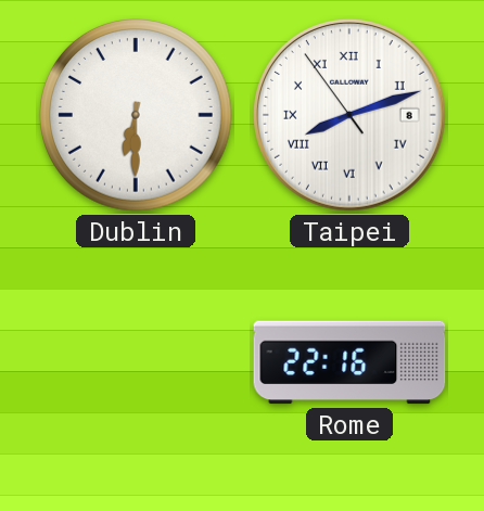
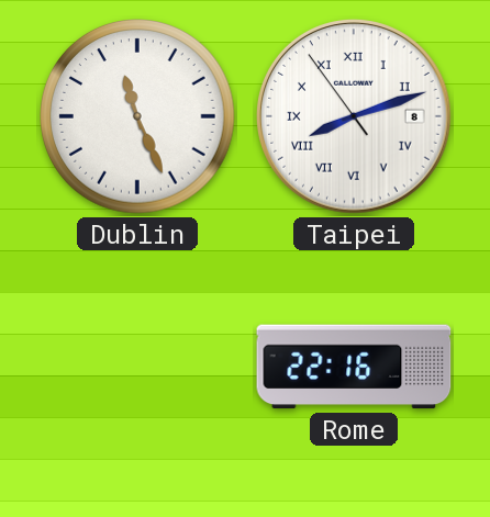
Dublin: 6:30 -> 11:26
